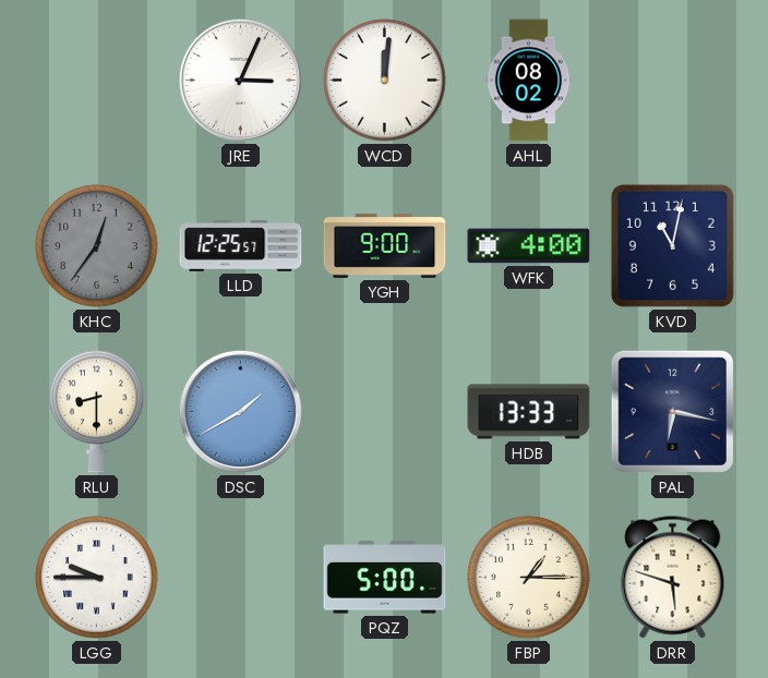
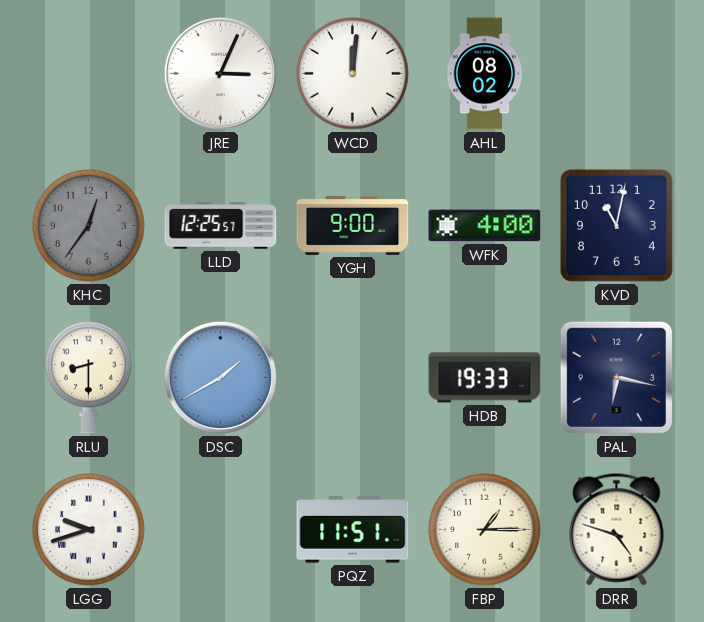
HDB: 13:33 -> 19:33
LGG: 9:45 -> 9:42
PQZ: 5:00 -> 11:51
DRR: 5:48 -> 4:48
